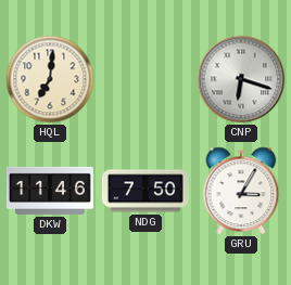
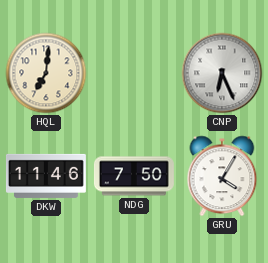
CNP: 6:18 -> 6:26
GRU: 3:05 -> 4:05
